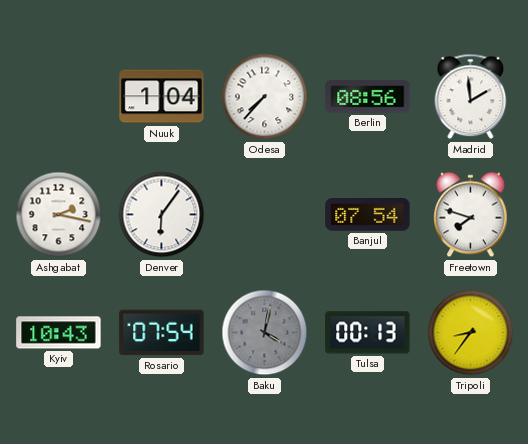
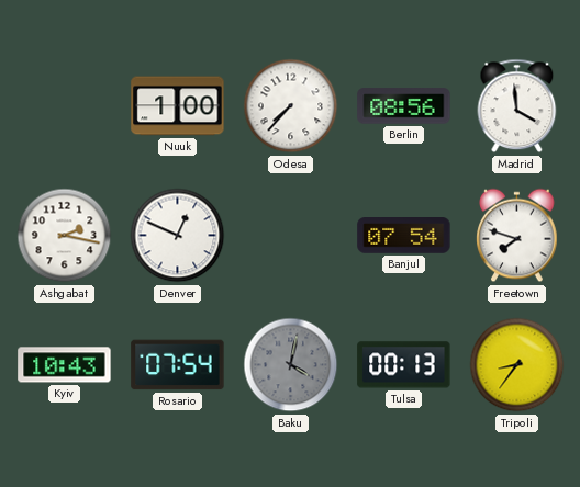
Nuuk: 1:04 -> 1:00
Madrid: 1:59 -> 3:59
Denver: 6:06 -> 12:49
